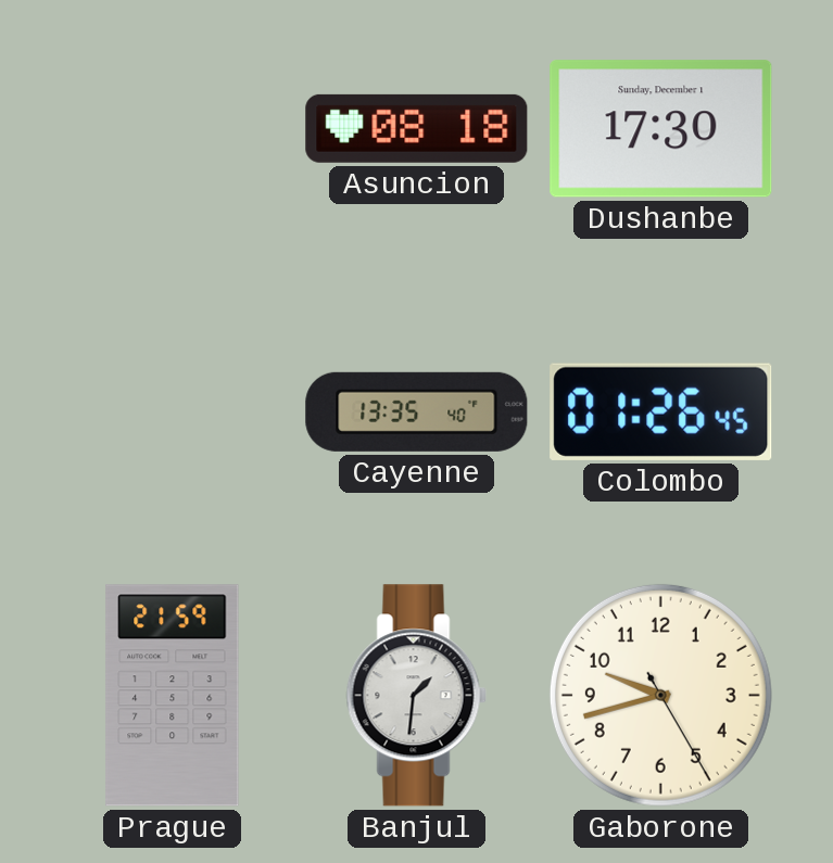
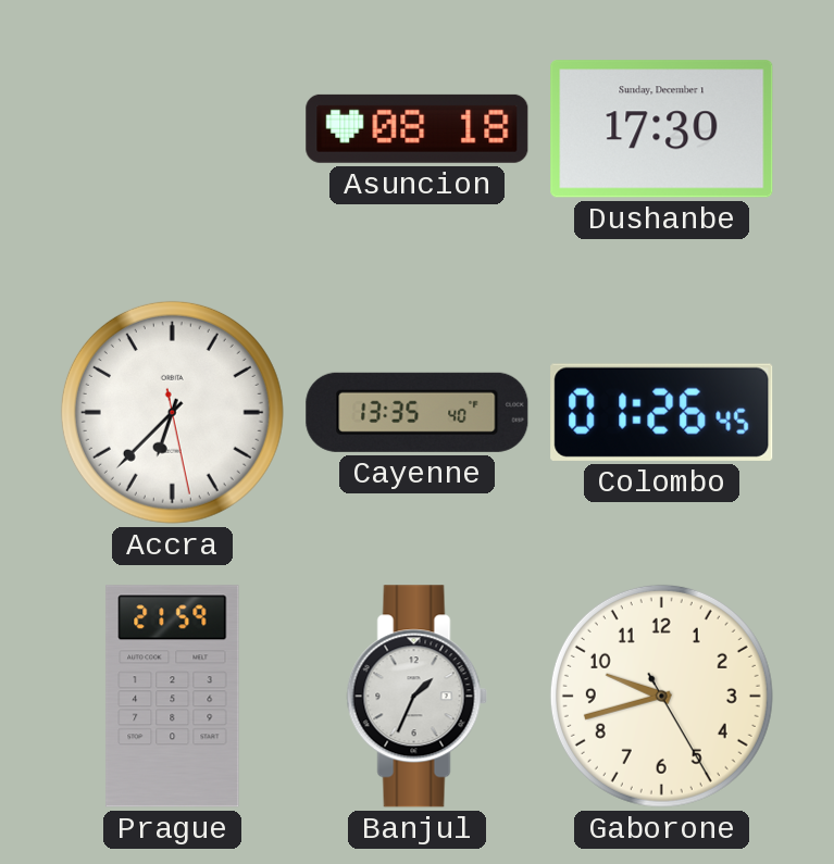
Accra: none -> 6:37
Banjul: 1:31 -> 1:34
